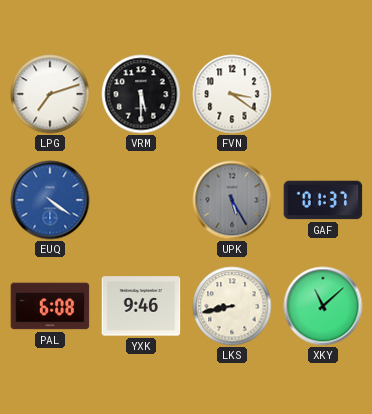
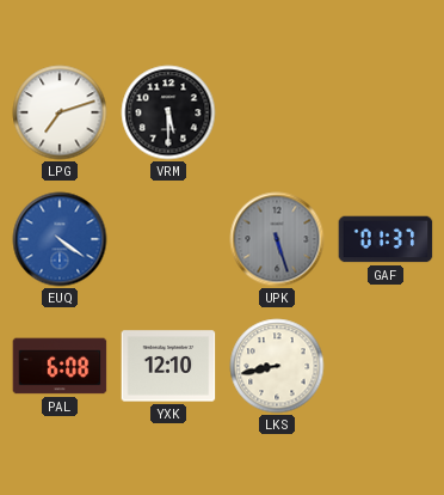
FVN: 3:21 -> none
UPK: 5:25 -> 5:27
YXK: 9:46 -> 12:10
XKY: 11:08 -> none
